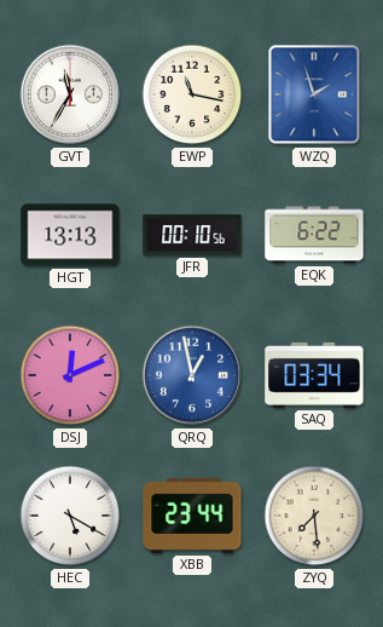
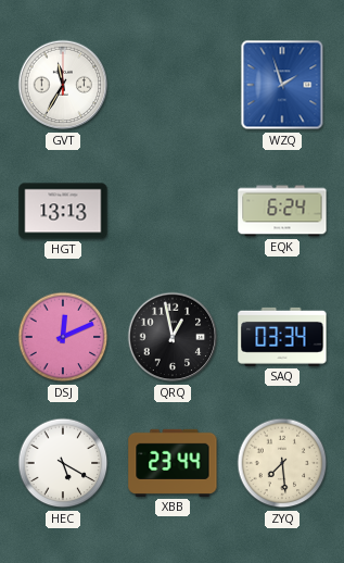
EWP: 11:17 -> none
JFR: 00:10 -> none
EQK: 6:22 -> 6:24
QRQ dial: blue -> black
